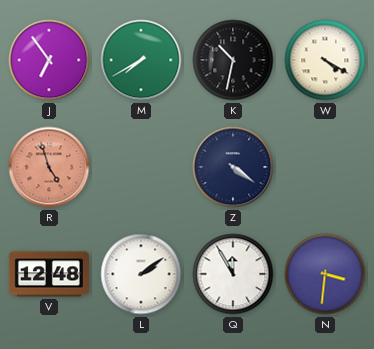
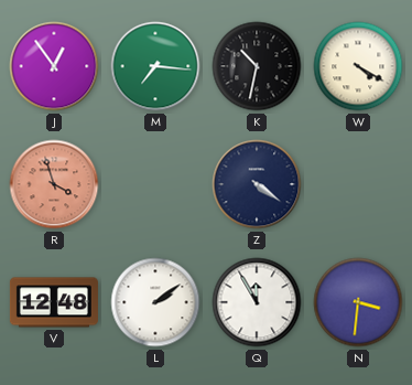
J: 6:54 -> 12:54
M: 7:40 -> 7:16
R: 4:57 -> 3:57
